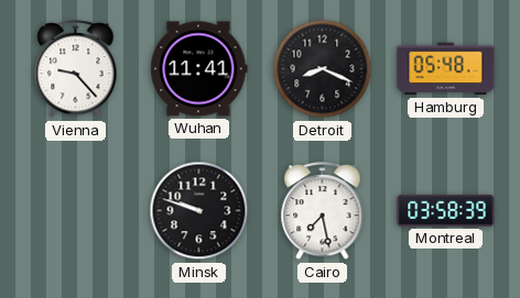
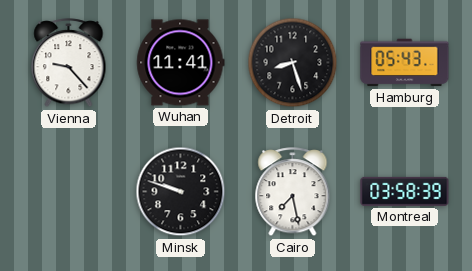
Detroit: 8:19 -> 8:27
Hamburg: 05:48 -> 05:43
